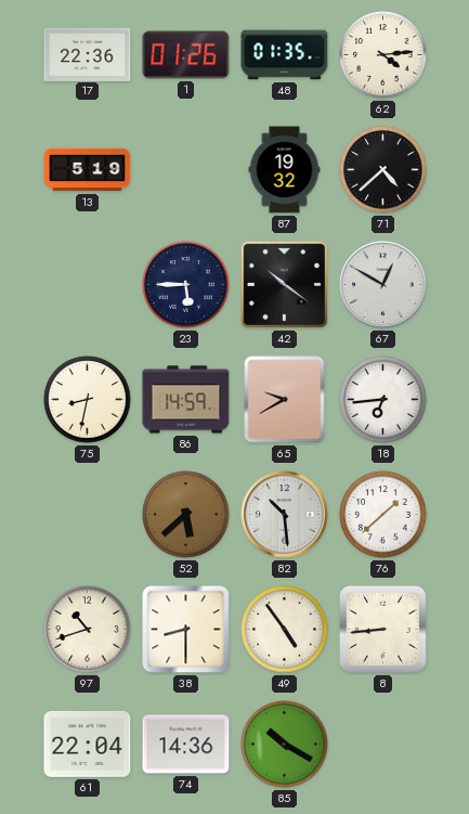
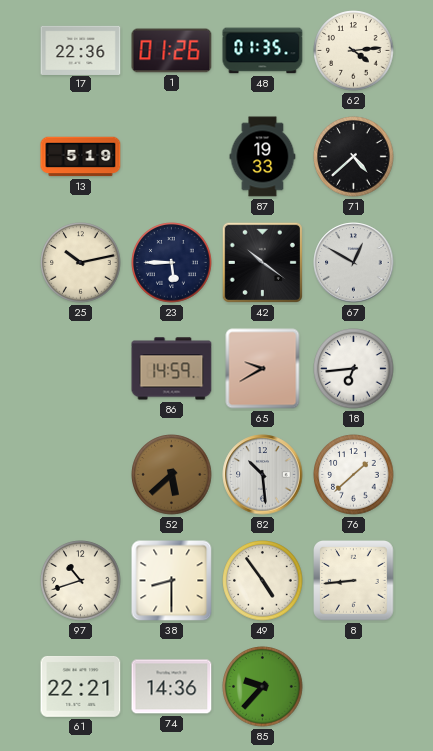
87: 19:32 -> 19:33
25: none -> 10:13
75: 8:32 -> none
61: 22:04 -> 22:21
85: 10:20 -> 9:37
